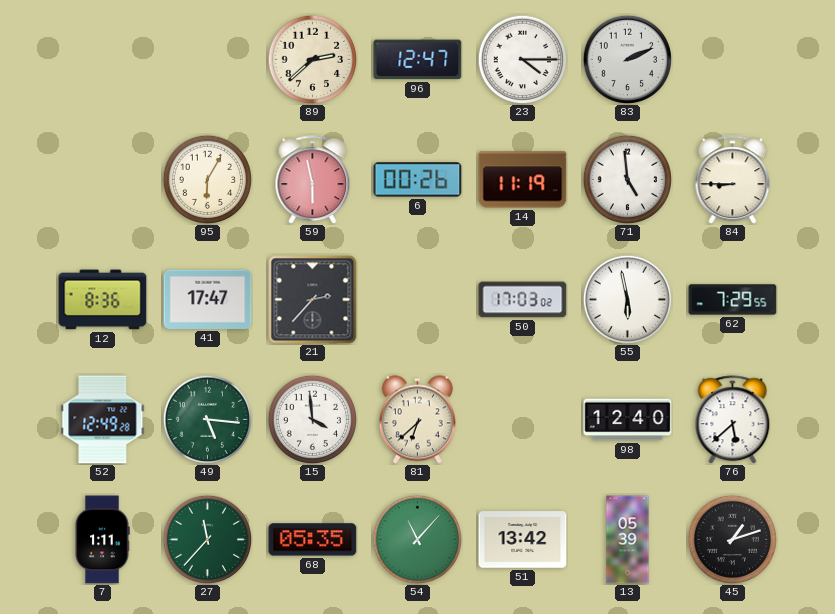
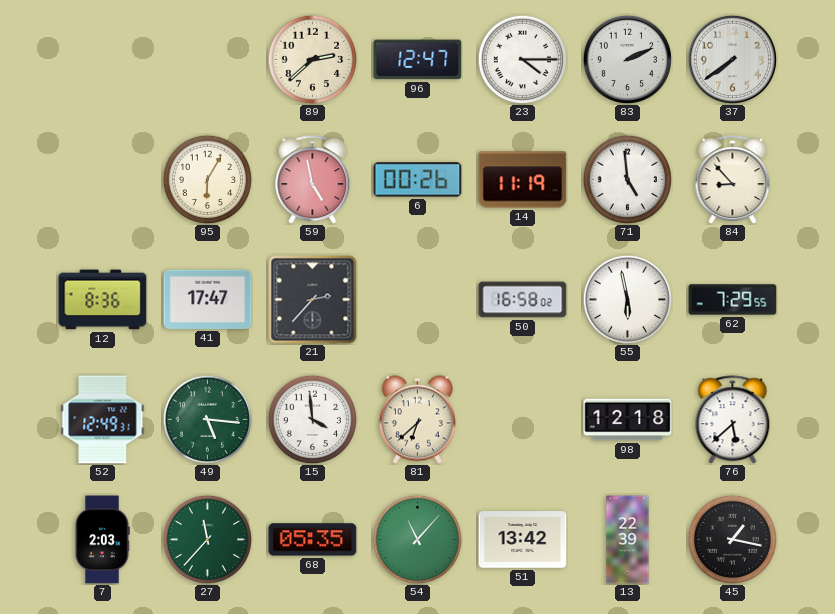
37: none -> 7:39
59: 5:58 -> 4:58
84: 8:45 -> 8:53
50: 17:03 -> 16:58
52: 12:49:28 -> 12:49:31
98: 12:40 -> 12:18
7: 1:11 -> 2:03
13: 05:39 -> 22:39
45: 1:12 -> 1:17
